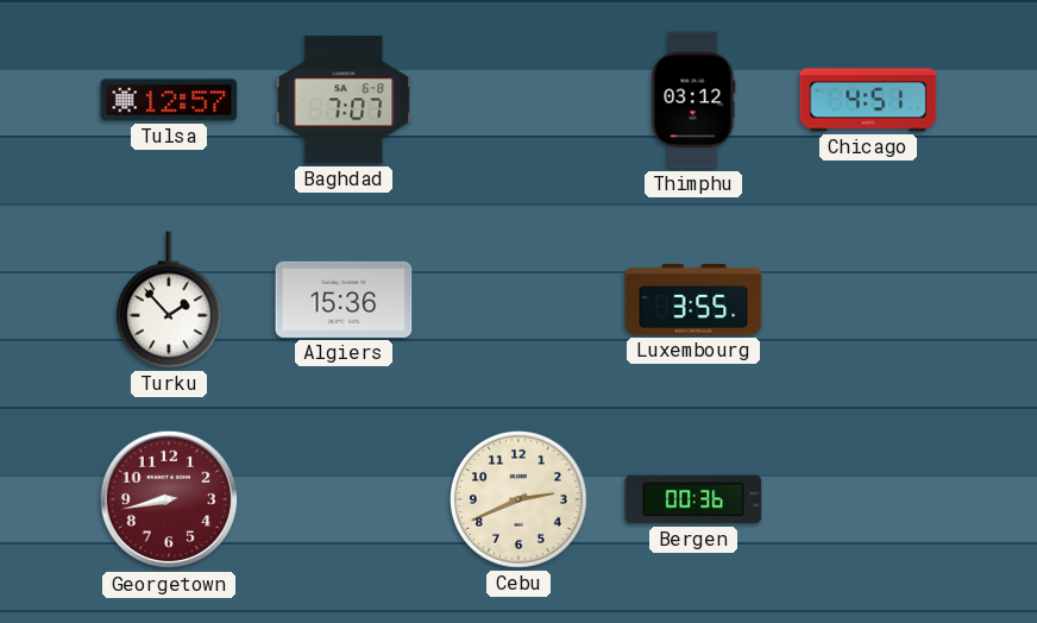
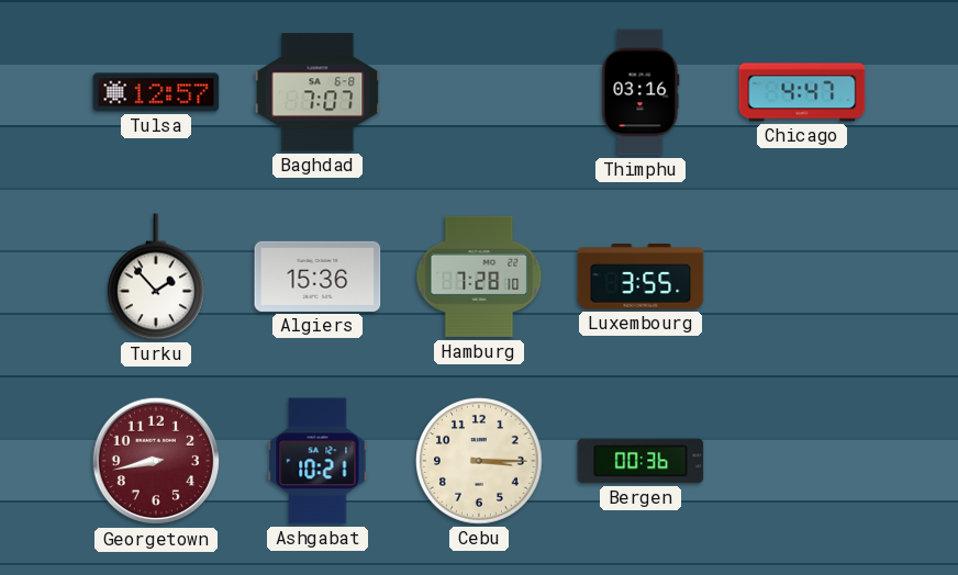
Thimphu: 03:12 -> 03:16
Chicago: 4:51 -> 4:47
Hamburg: none -> 7:28
Ashgabat: none -> 10:21
Cebu: 2:41 -> 3:15
